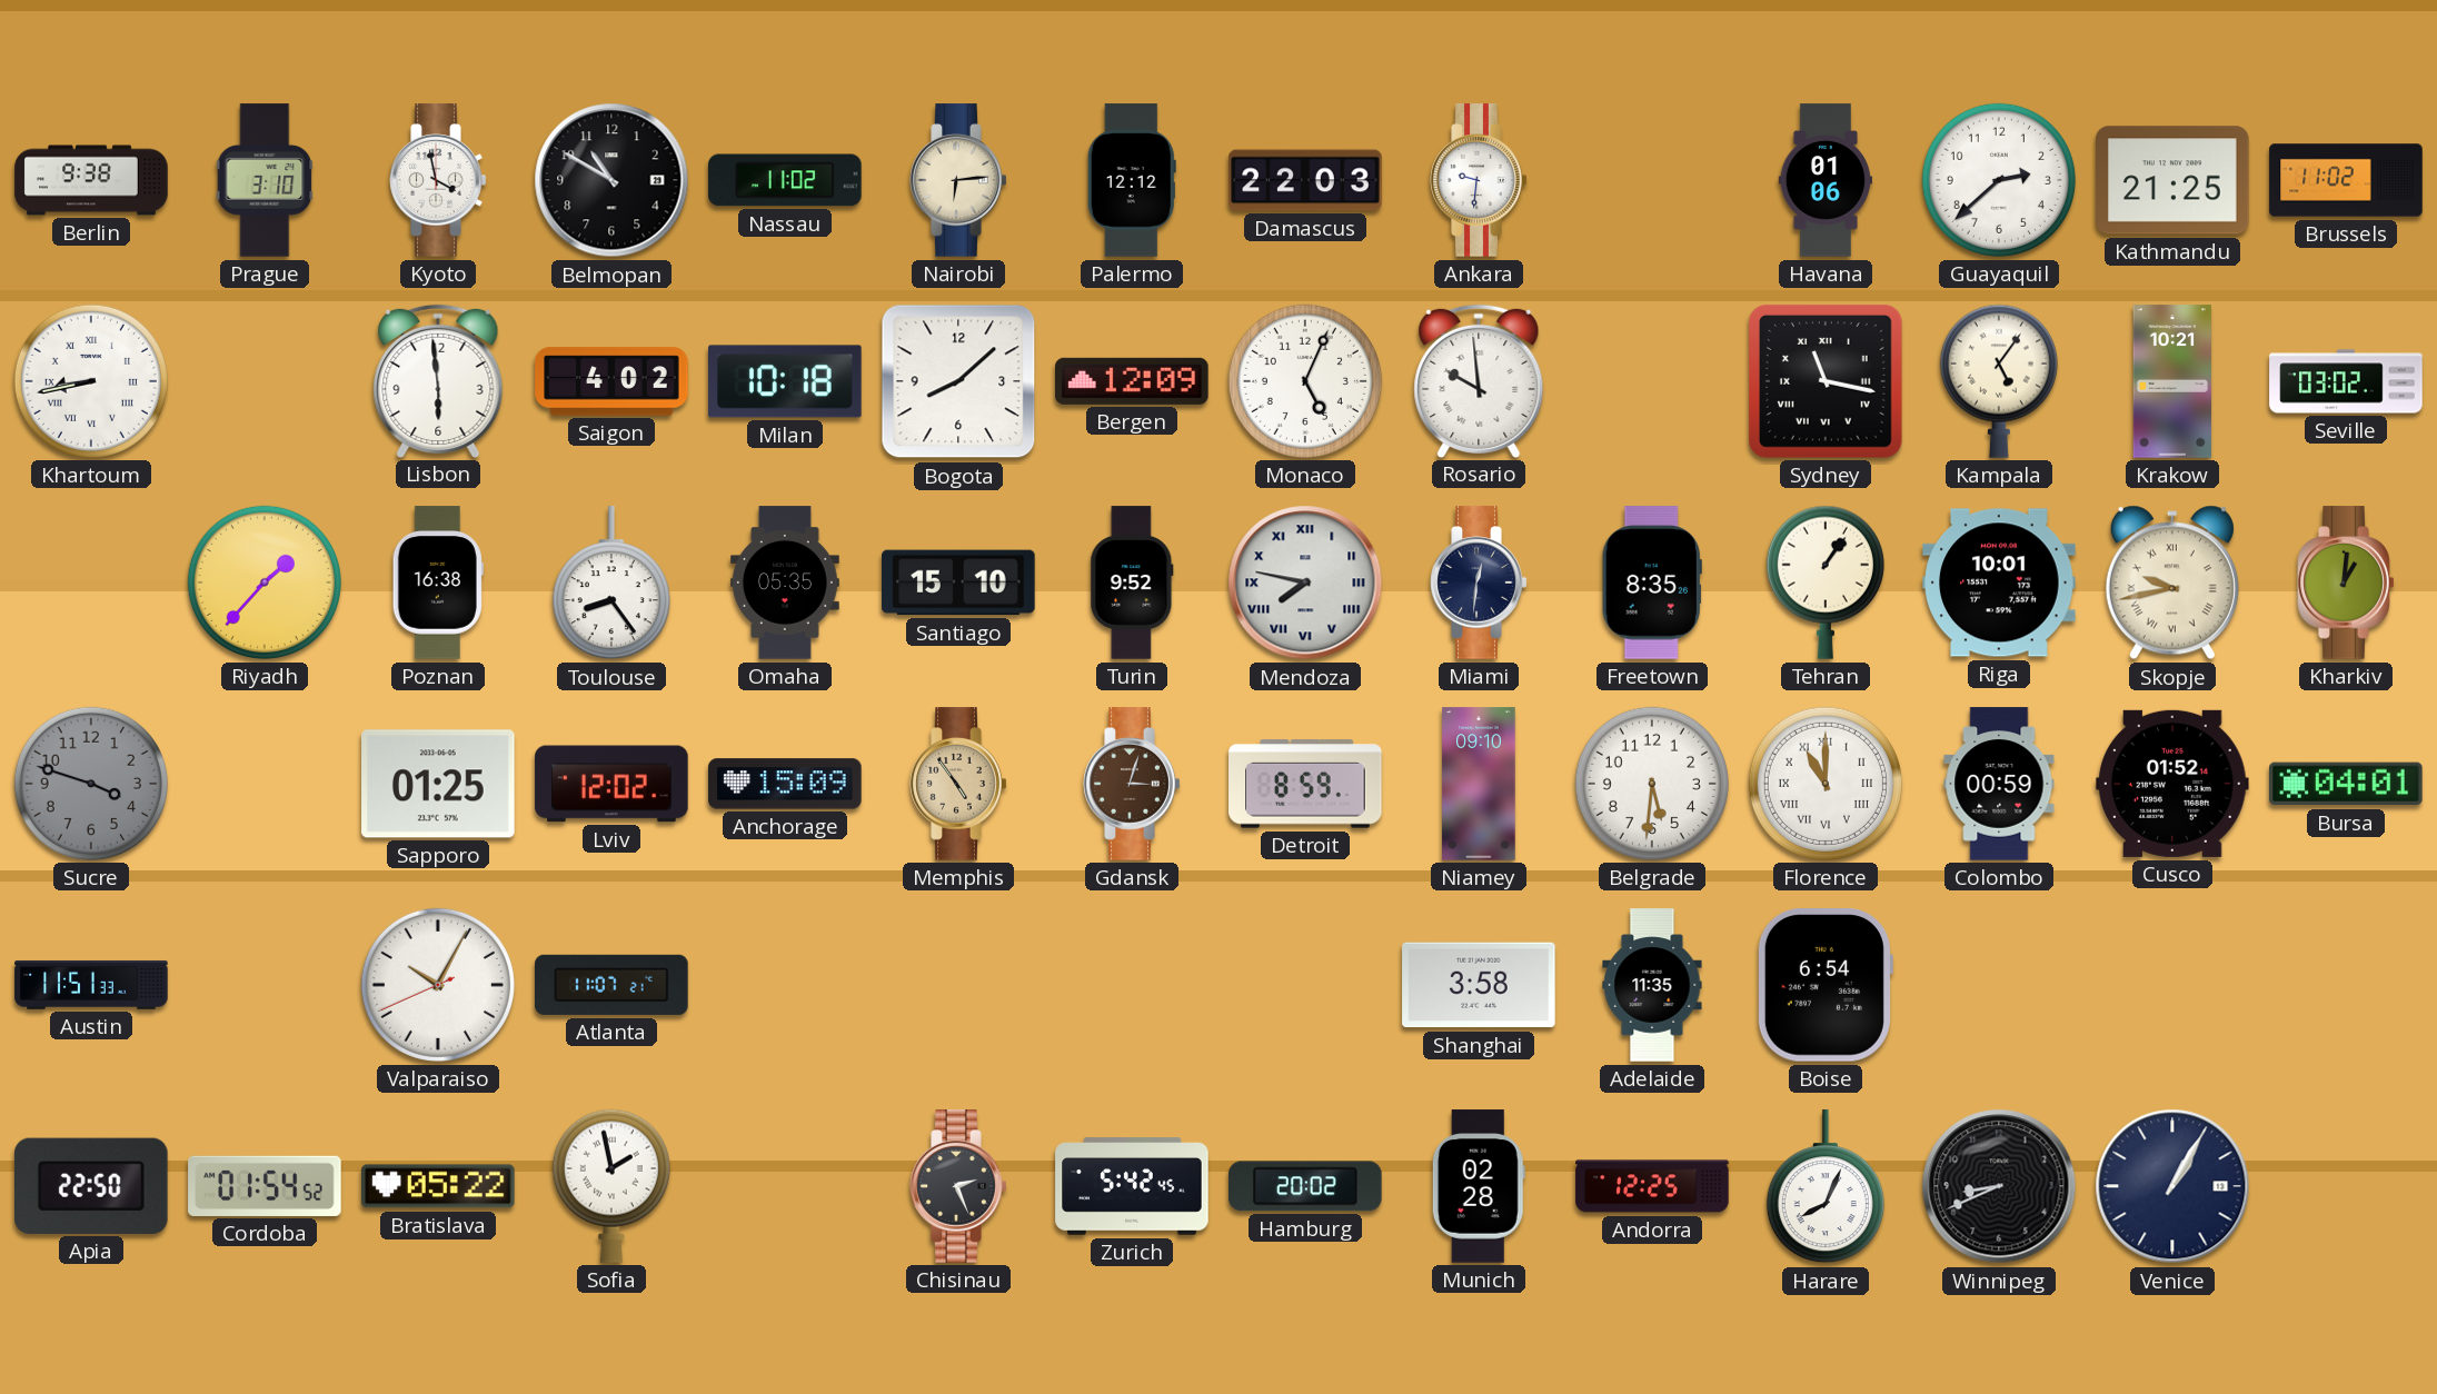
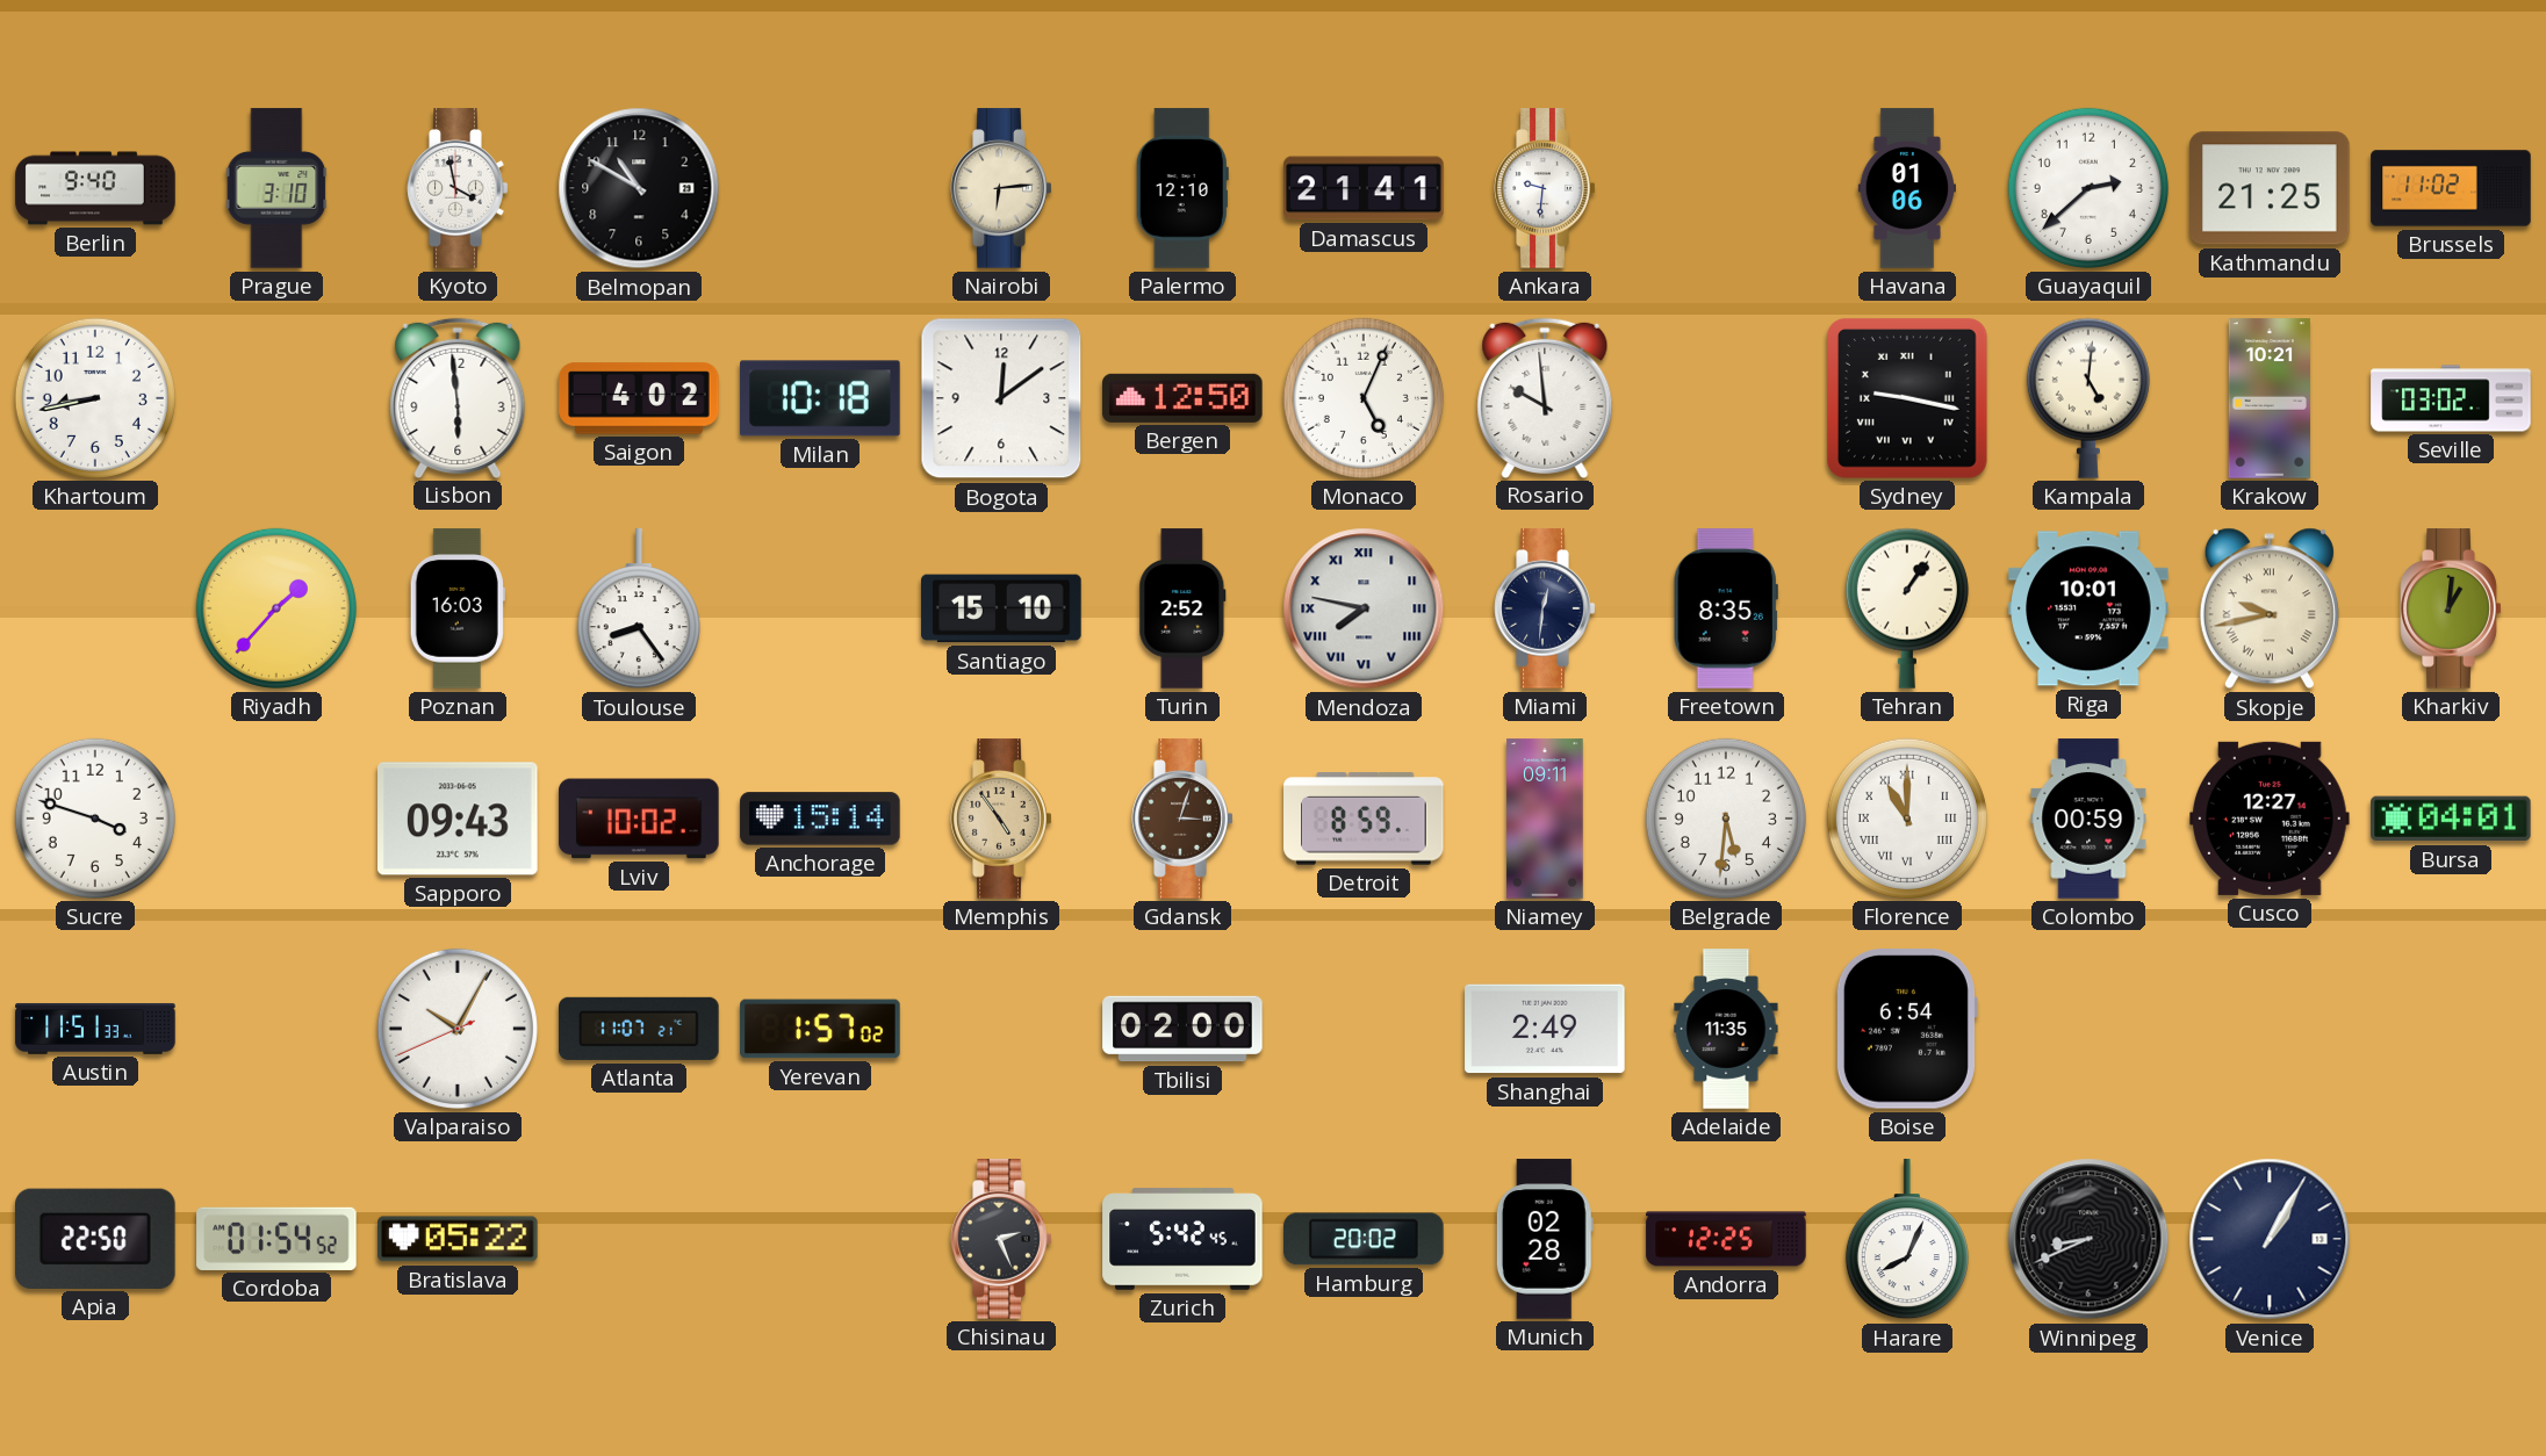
Berlin: 9:38 -> 9:40
Nassau: 11:02 -> none
Palermo: 12:12 -> 12:10
Damascus: 22:03 -> 21:41
Khartoum numerals: Roman -> Arabic
Bogota: 8:08 -> 12:09
Bergen: 12:09 -> 12:50
Sydney: 11:17 -> 9:17
Kampala: 5:06 -> 5:01
Poznan: 16:38 -> 16:03
Omaha: 05:35 -> none
Turin: 9:52 -> 2:52
Sucre dial: grey -> white
Sapporo: 01:25 -> 09:43
Lviv: 12:02 -> 10:02
Anchorage: 15:09 -> 15:14
Niamey: 09:10 -> 09:11
Cusco: 01:52 -> 12:27
Yerevan: none -> 1:57
Tbilisi: none -> 02:00
Shanghai: 3:58 -> 2:49
Sofia: 1:58 -> none
